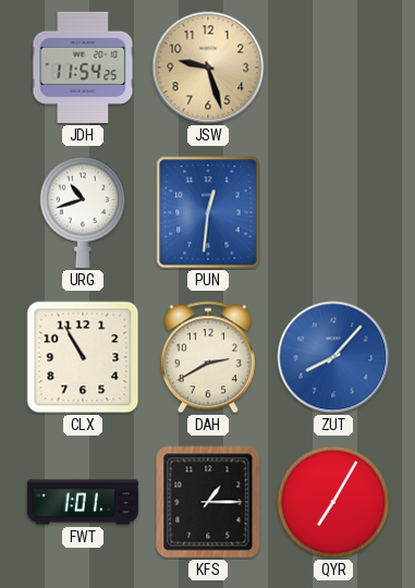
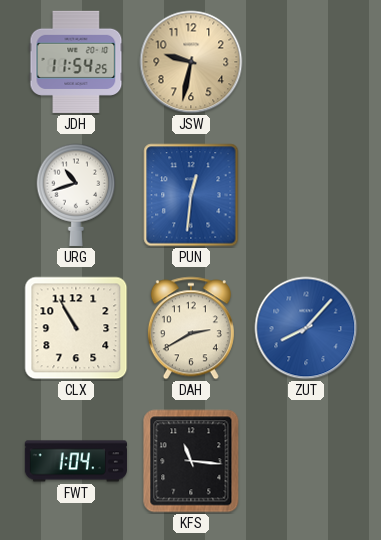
JSW: 9:27 -> 9:32
FWT: 1:01 -> 1:04
KFS: 1:15 -> 11:16
QYR: 7:05 -> none
